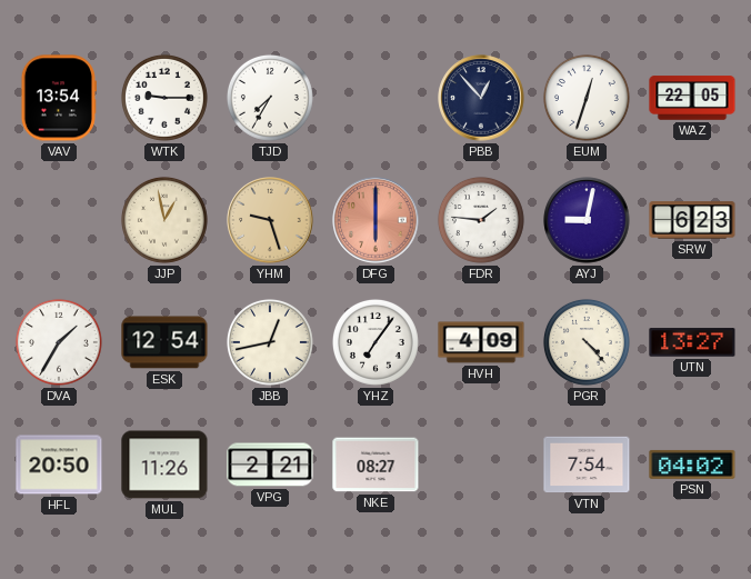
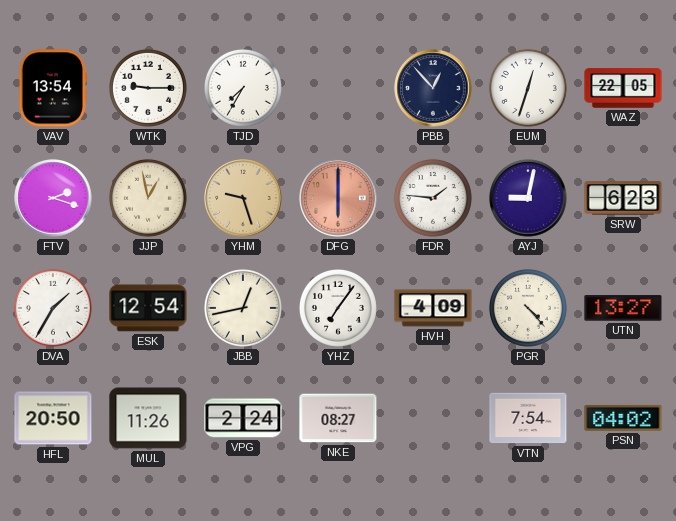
FTV: none -> 2:18
VPG: 2:21 -> 2:24
